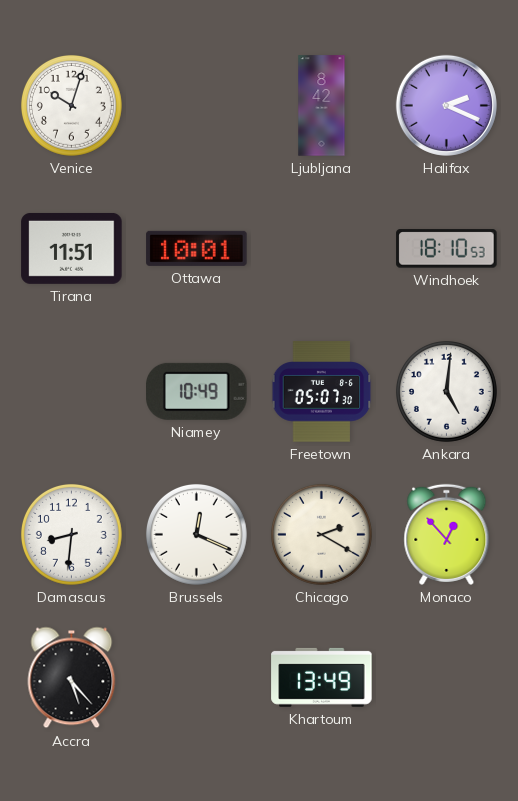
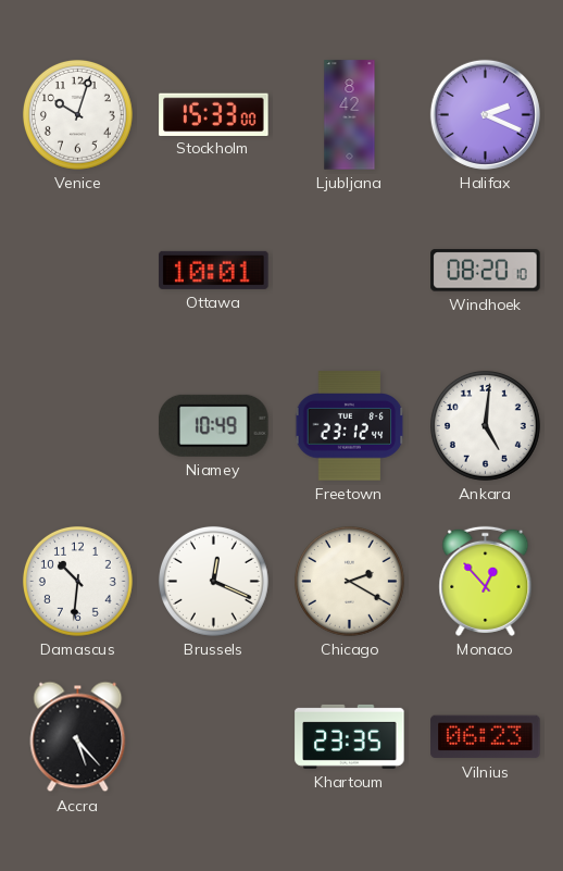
Stockholm: none -> 15:33
Tirana: 11:51 -> none
Windhoek: 18:10 -> 08:20
Freetown: 05:07 -> 23:12
Damascus: 8:31 -> 10:31
Khartoum: 13:49 -> 23:35
Vilnius: none -> 06:23
